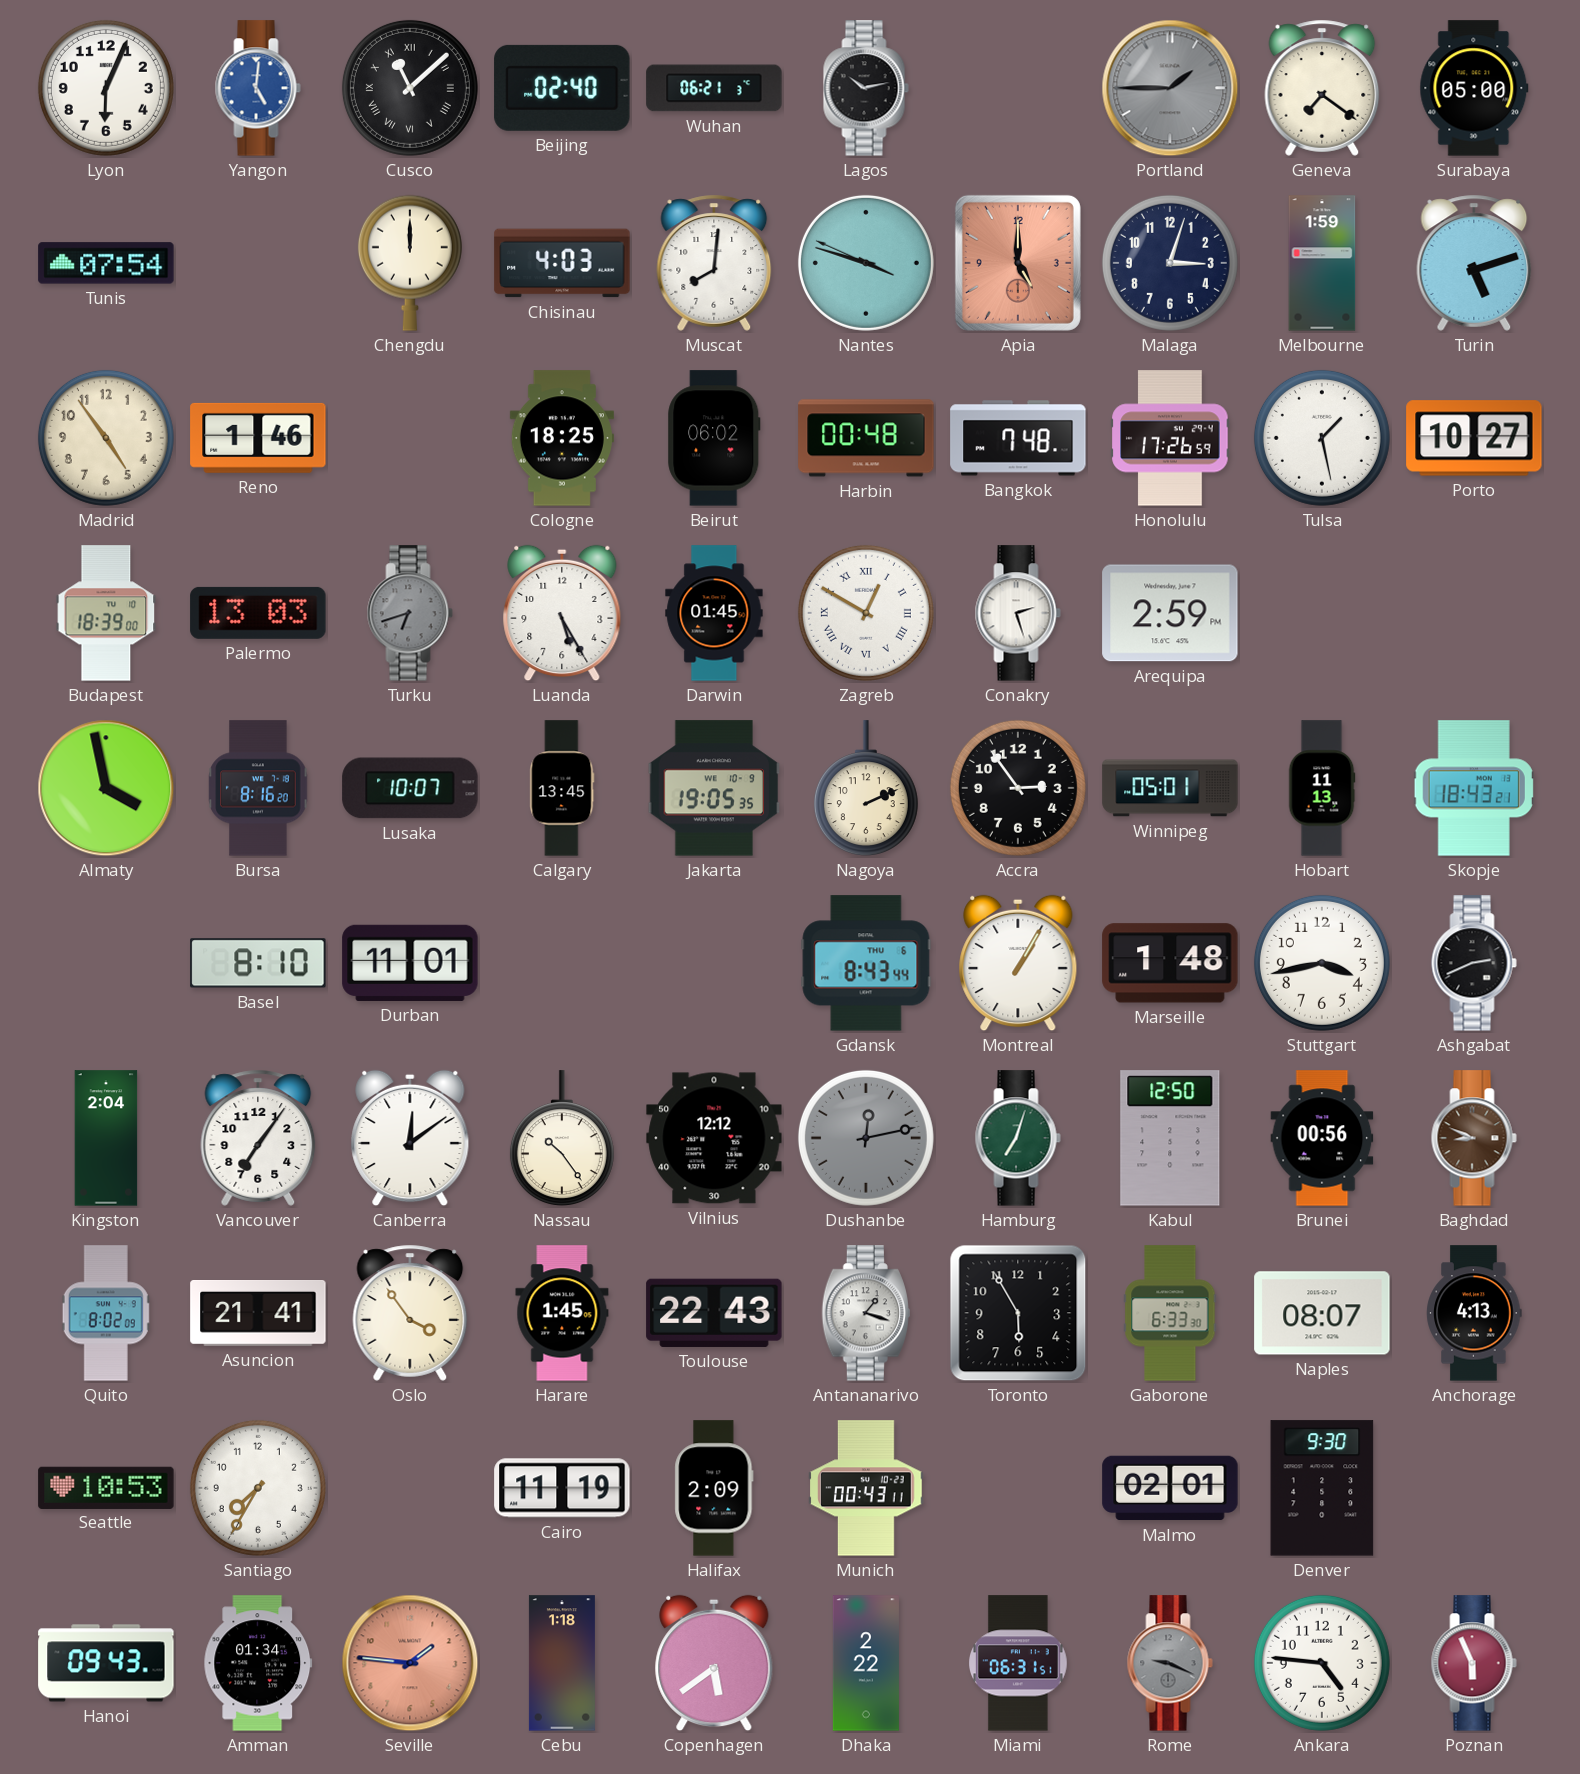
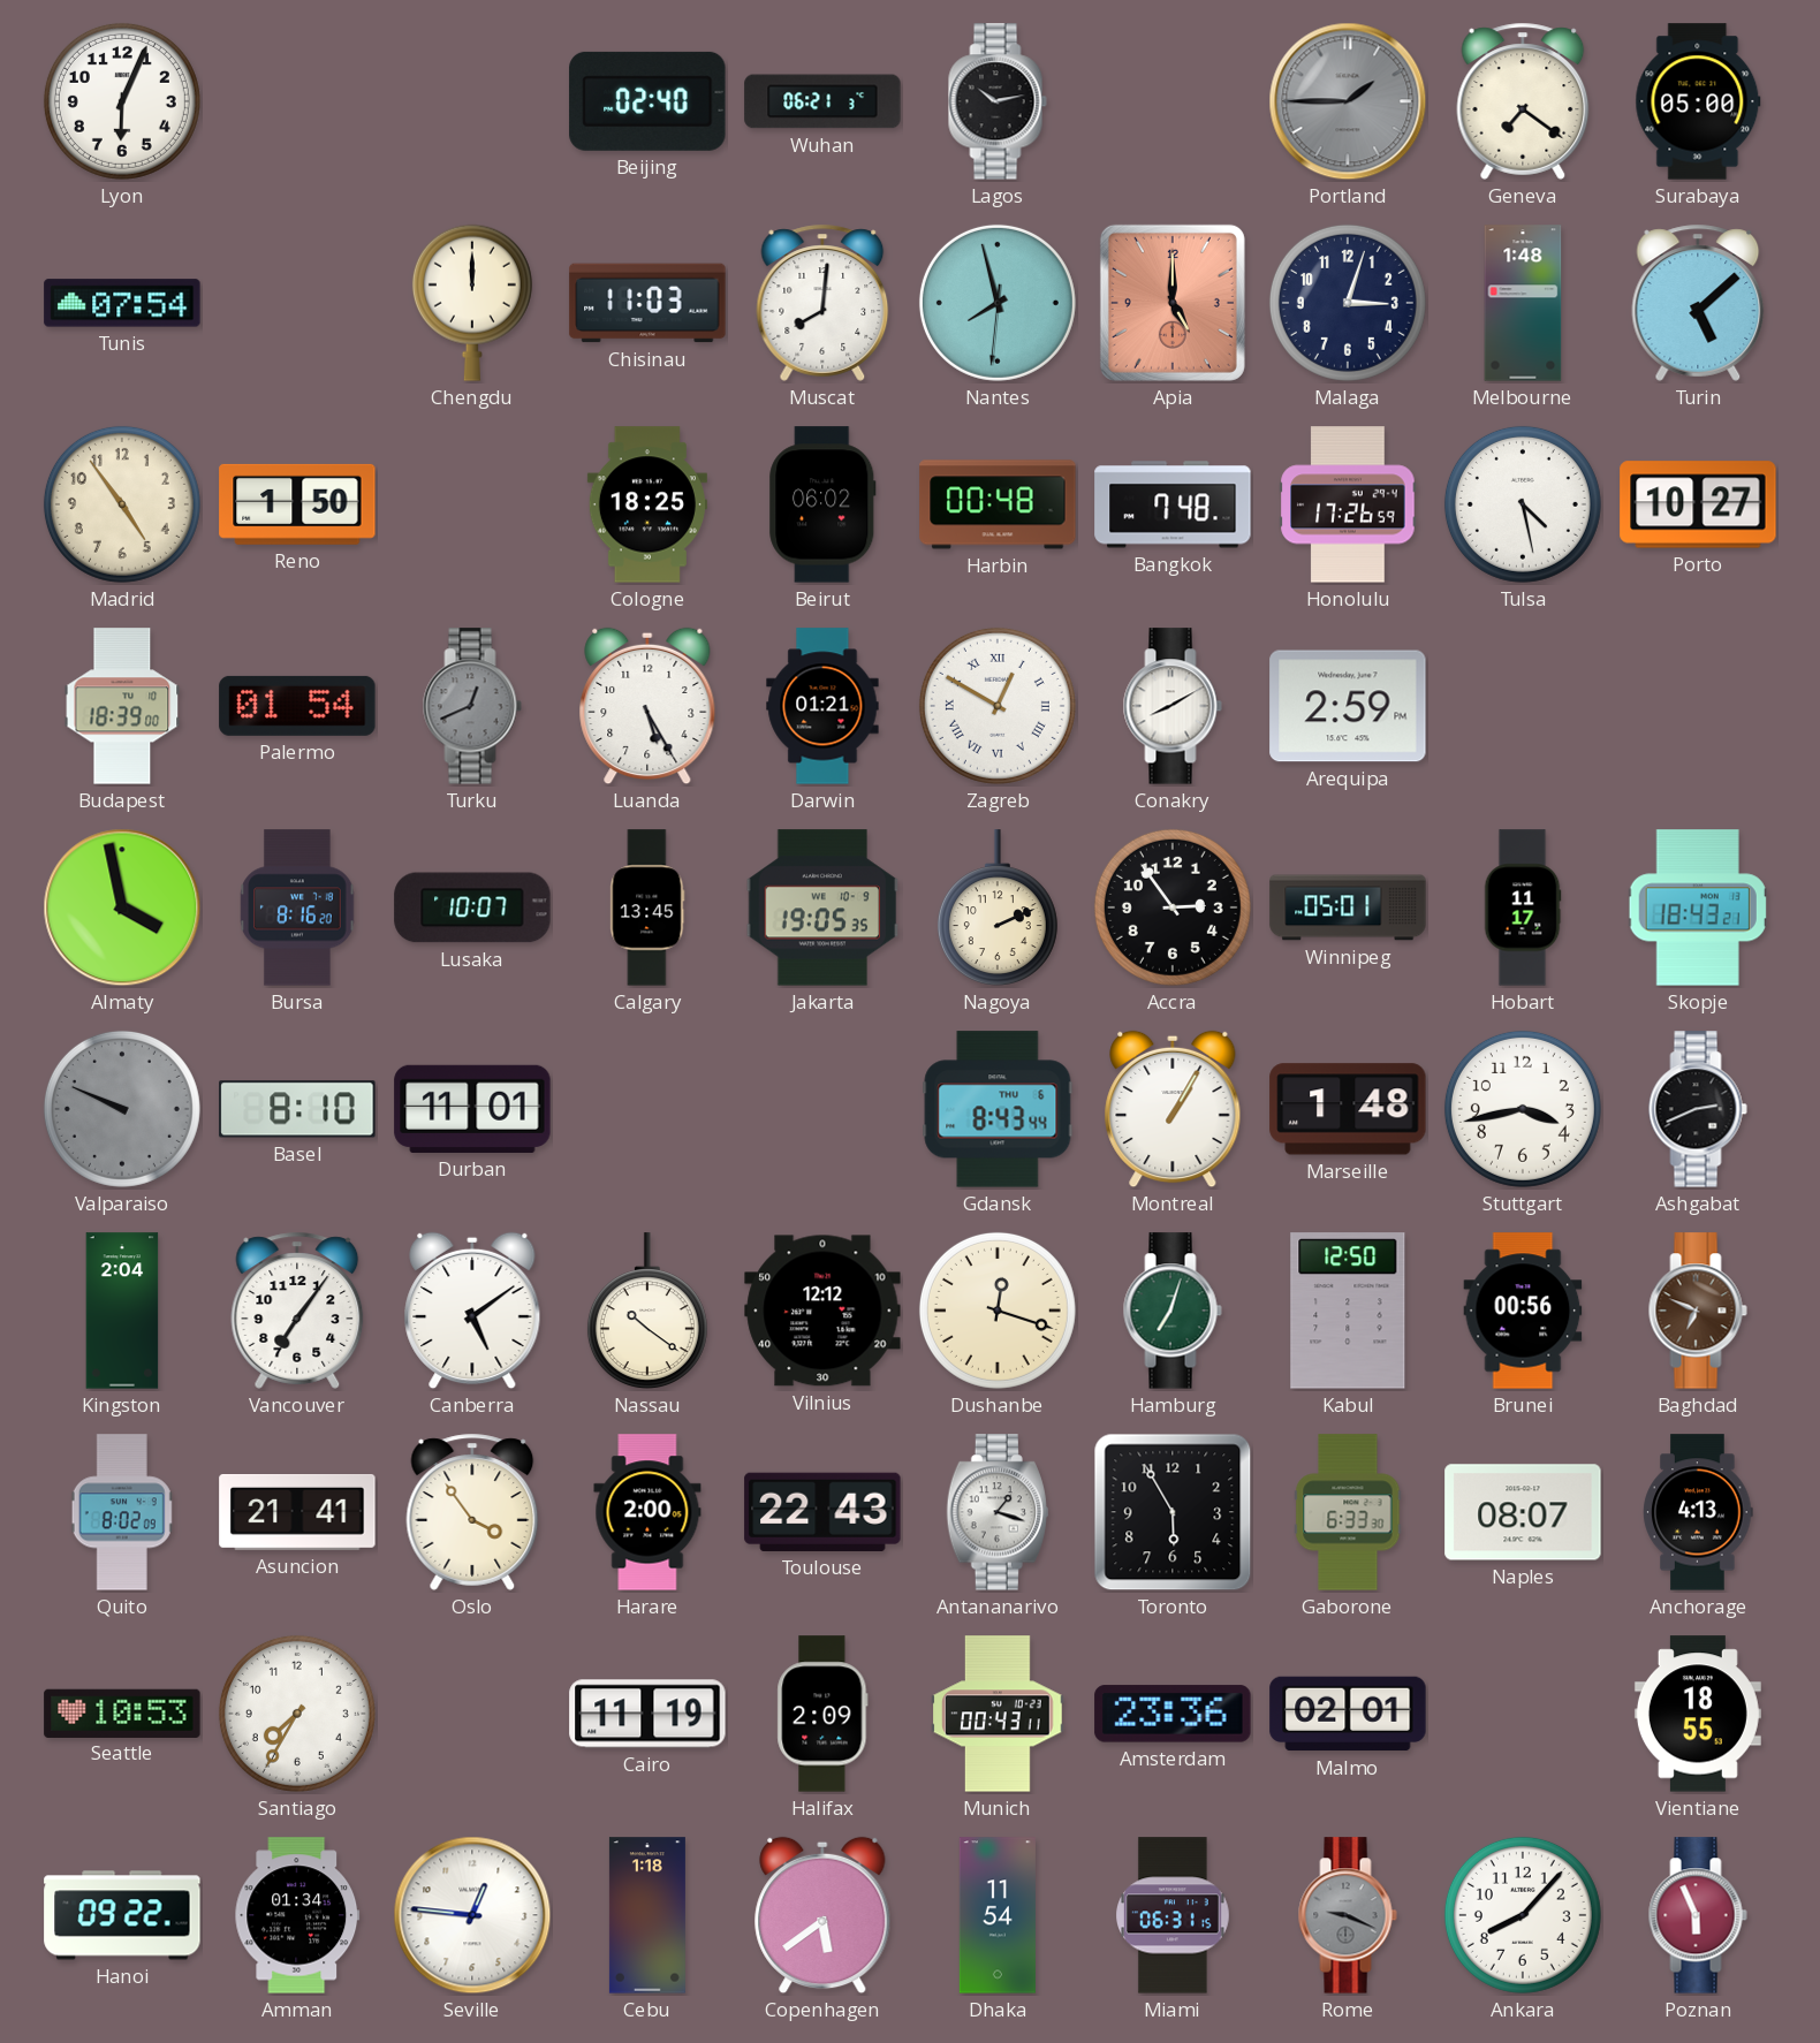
Yangon: 5:01 -> none
Cusco: 11:08 -> none
Chisinau: 4:03 -> 11:03
Nantes: 3:47 -> 7:57
Melbourne: 1:59 -> 1:48
Turin: 5:12 -> 5:08
Reno: 1:46 -> 1:50
Tulsa: 1:28 -> 4:28
Palermo: 13:03 -> 01:54
Turku: 6:42 -> 12:41
Darwin: 01:45 -> 01:21
Conakry: 2:27 -> 8:10
Hobart: 11:13 -> 11:17
Valparaiso: none -> 9:49
Canberra: 12:09 -> 5:09
Nassau: 10:24 -> 10:21
Dushanbe: 12:13 -> 12:18
Dushanbe dial: grey -> cream
Baghdad: 8:49 -> 6:49
Harare: 1:45 -> 2:00
Amsterdam: none -> 23:36
Denver: 9:30 -> none
Vientiane: none -> 18:55
Hanoi: 09:43 -> 09:22
Seville: 1:46 -> 12:46
Seville dial: salmon -> white
Dhaka: 2:22 -> 11:54
Miami: 06:31:51 -> 06:31:15
Ankara: 4:46 -> 8:07
